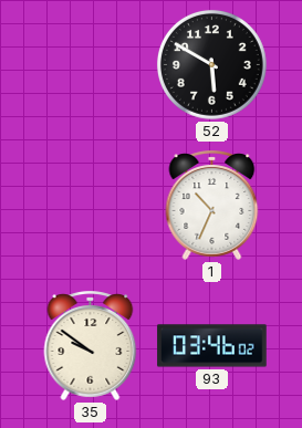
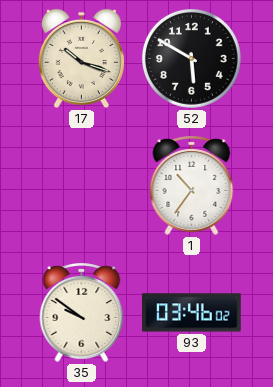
17: none -> 10:18
1: 10:34 -> 10:36
